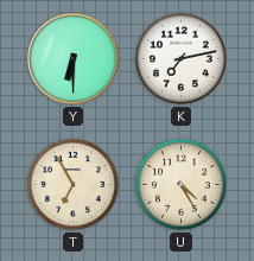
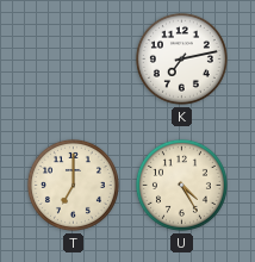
Y: 6:30 -> none
T: 6:55 -> 7:00
